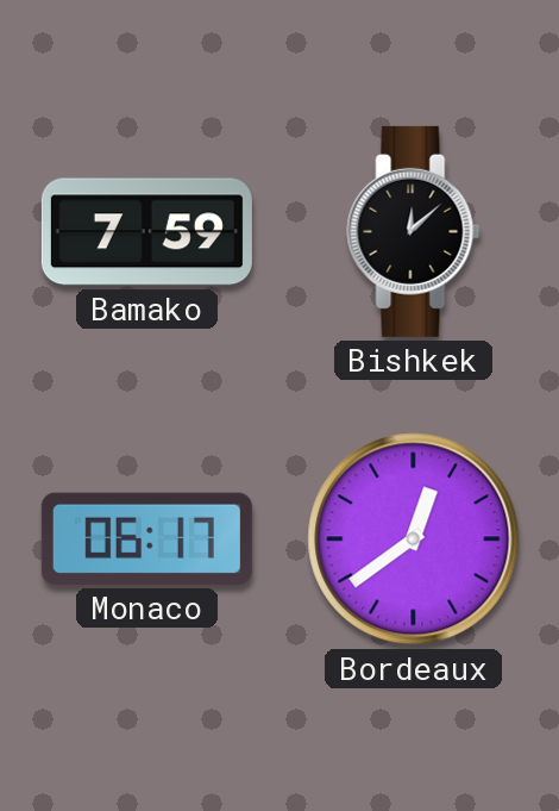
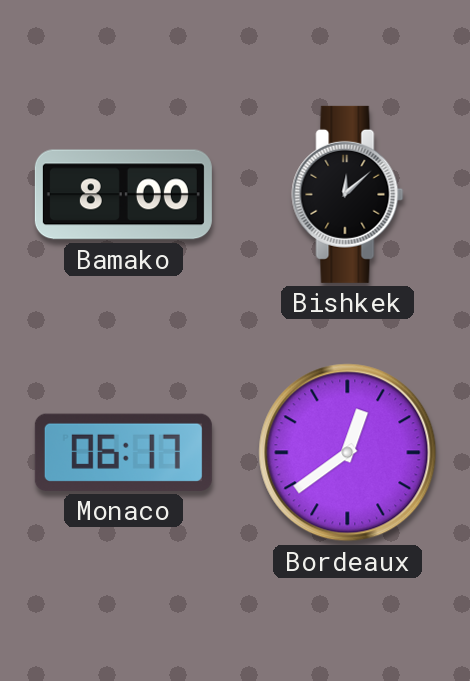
Bamako: 7:59 -> 8:00
